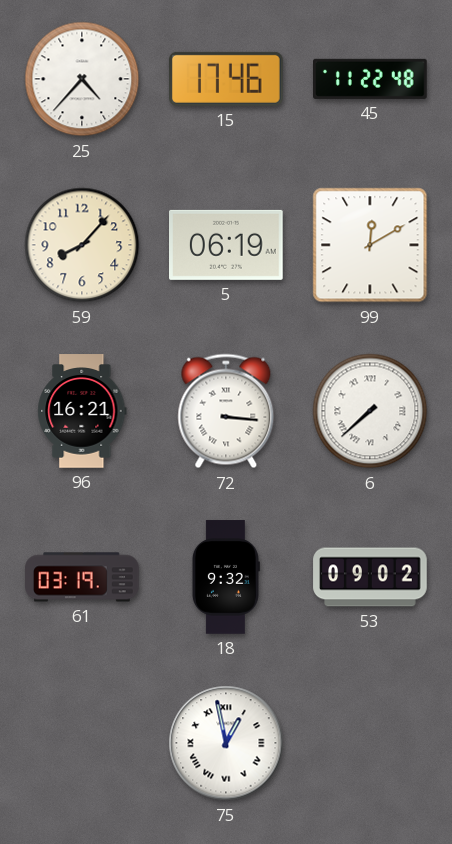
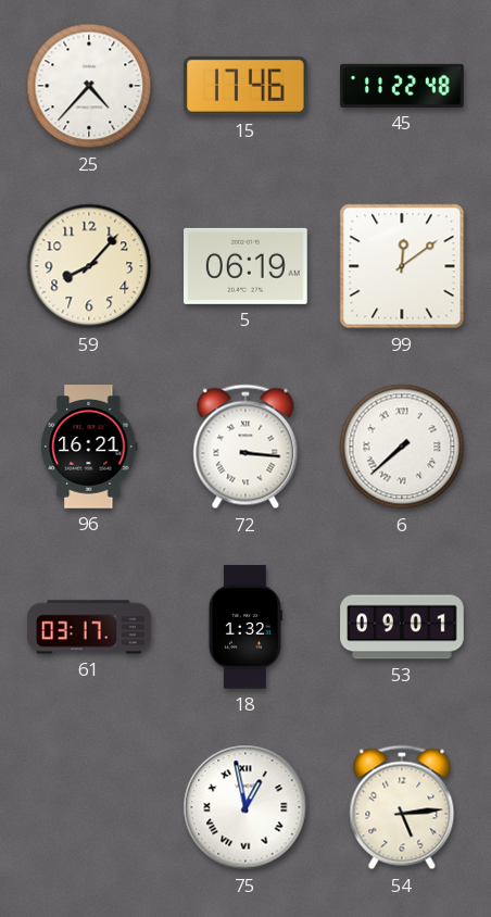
99: 12:10 -> 12:09
61: 03:19 -> 03:17
18: 9:32 -> 1:32
53: 09:02 -> 09:01
54: none -> 5:14
